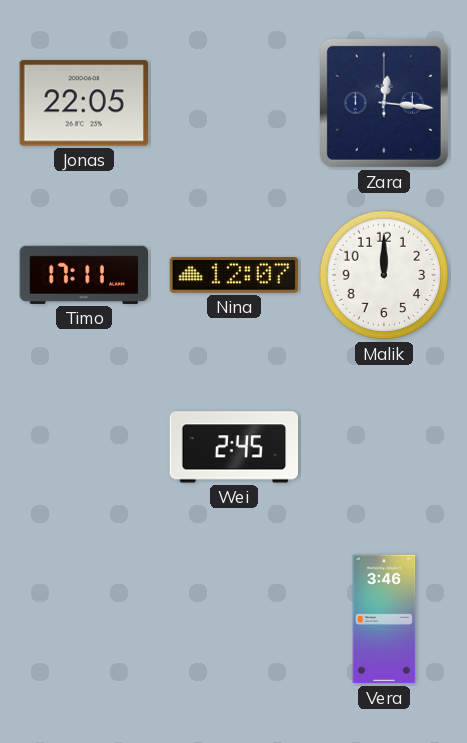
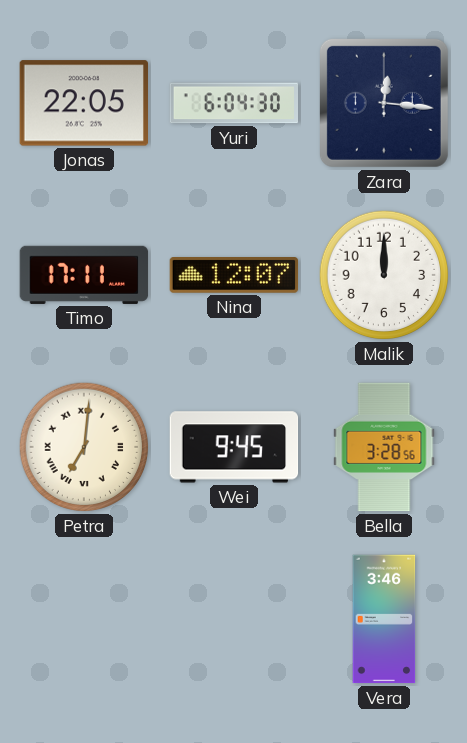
Yuri: none -> 6:04
Petra: none -> 7:01
Wei: 2:45 -> 9:45
Bella: none -> 3:28
